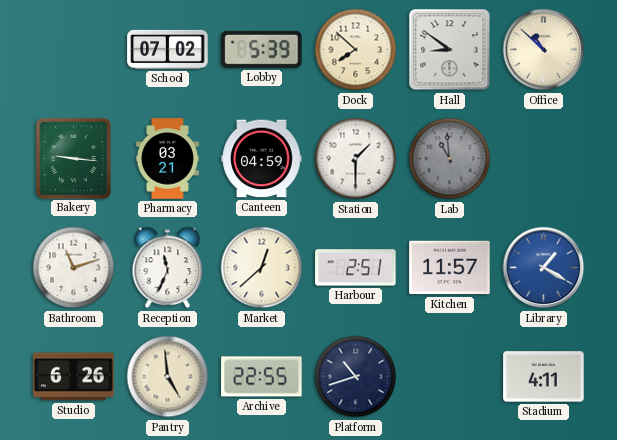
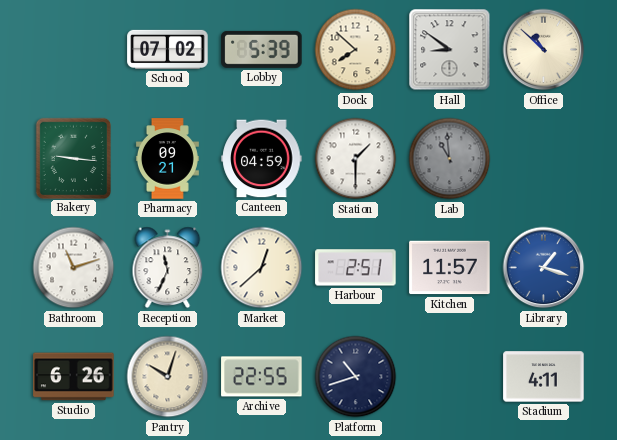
Pharmacy: 03:21 -> 09:21
Library: 1:20 -> 1:18
Pantry: 4:59 -> 10:03
